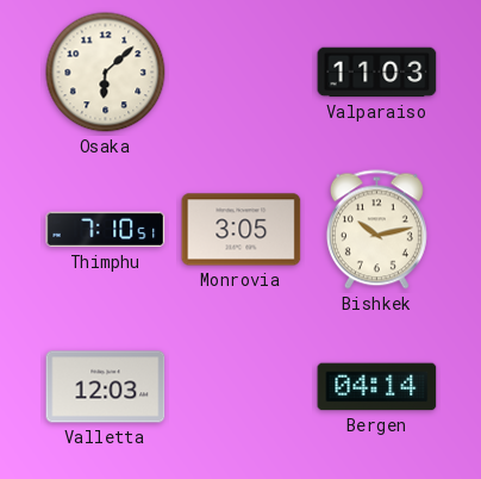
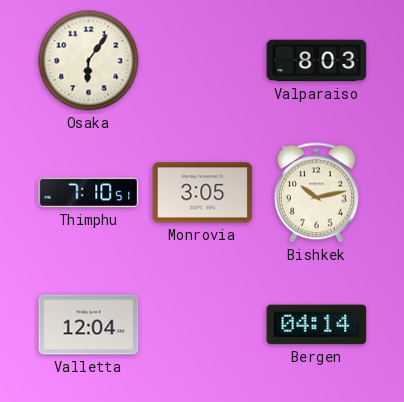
Osaka: 6:08 -> 6:06
Valparaiso: 11:03 -> 8:03
Valletta: 12:03 -> 12:04
